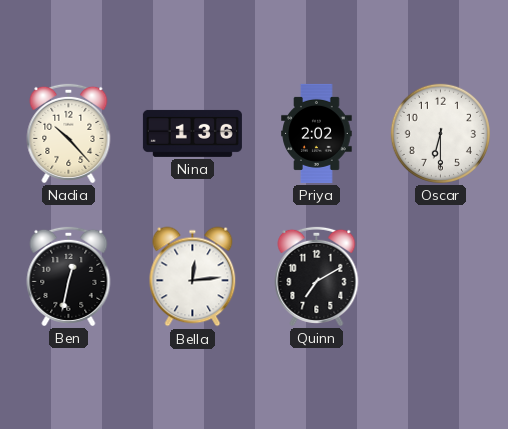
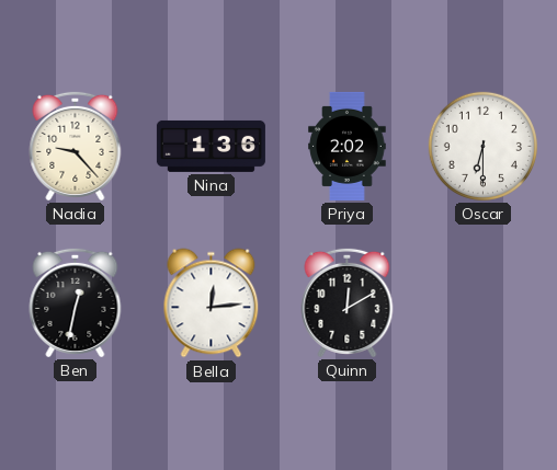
Nadia: 10:23 -> 9:23
Quinn: 7:10 -> 12:10
